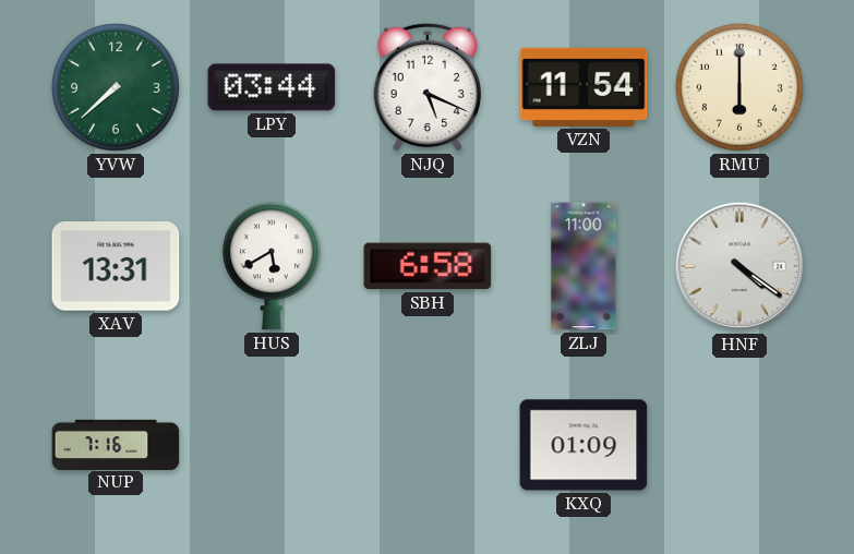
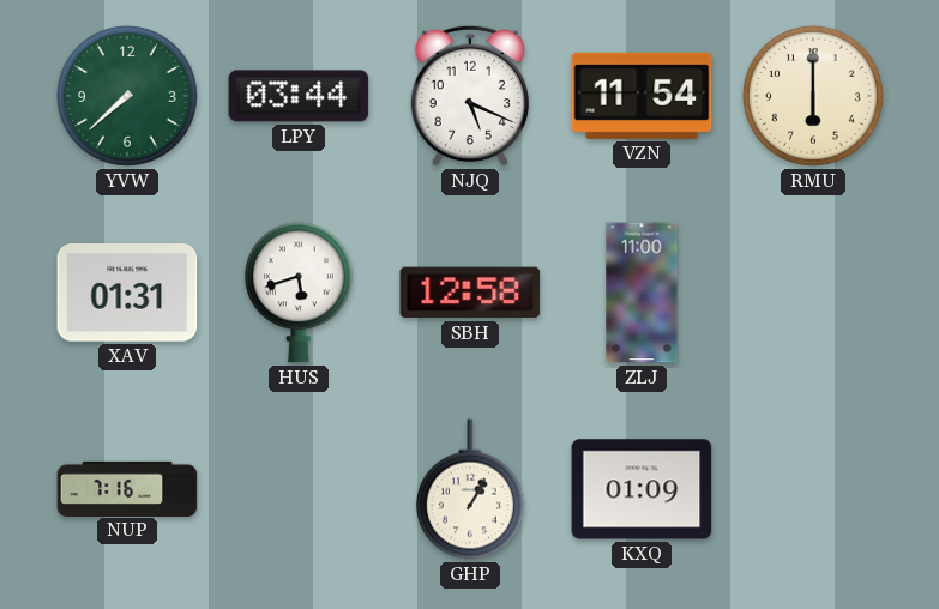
XAV: 13:31 -> 01:31
HUS: 5:40 -> 5:42
SBH: 6:58 -> 12:58
HNF: 4:21 -> none
GHP: none -> 1:05
